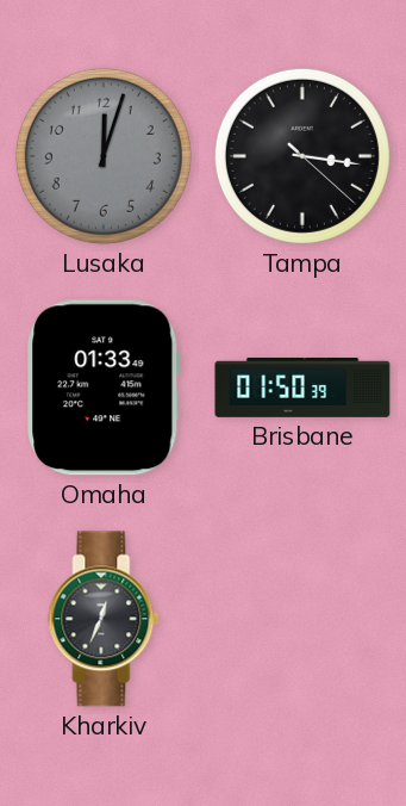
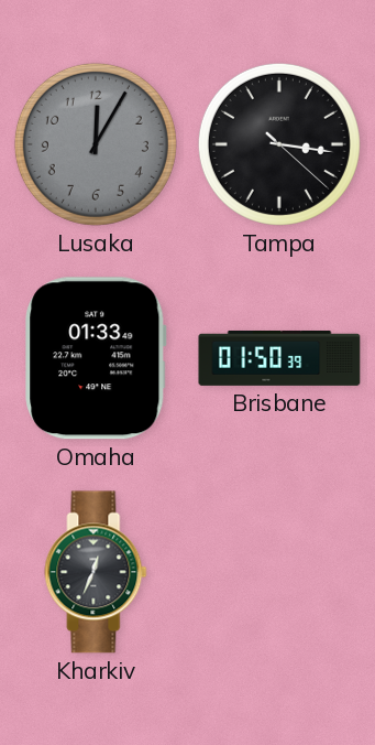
Lusaka: 12:03 -> 12:05
